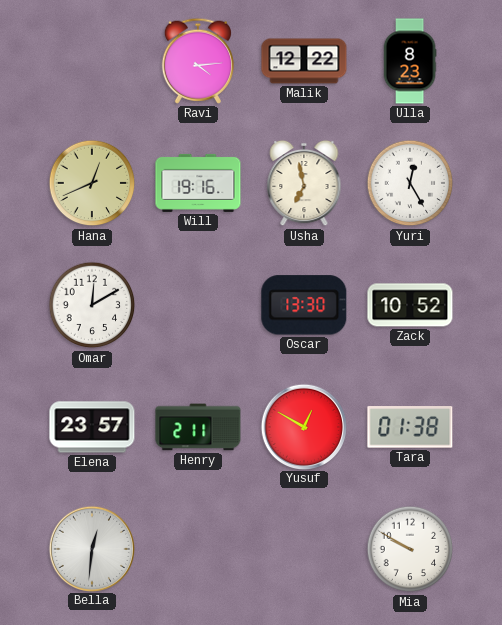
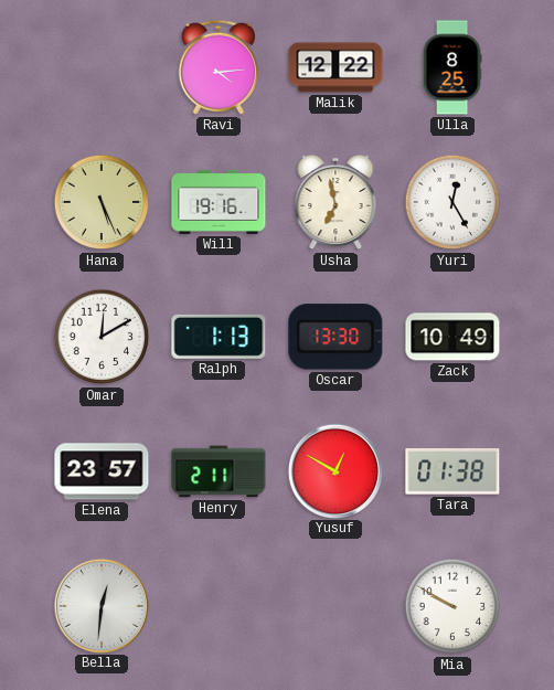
Ulla: 8:23 -> 8:25
Hana: 12:41 -> 5:26
Ralph: none -> 1:13
Zack: 10:52 -> 10:49
